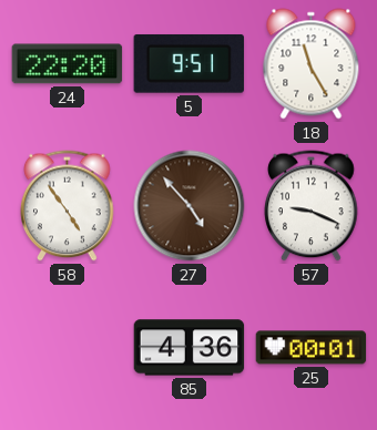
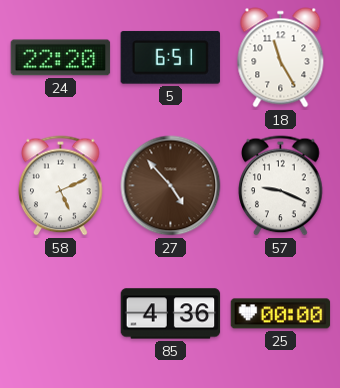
5: 9:51 -> 6:51
58: 4:54 -> 5:11
25: 00:01 -> 00:00
